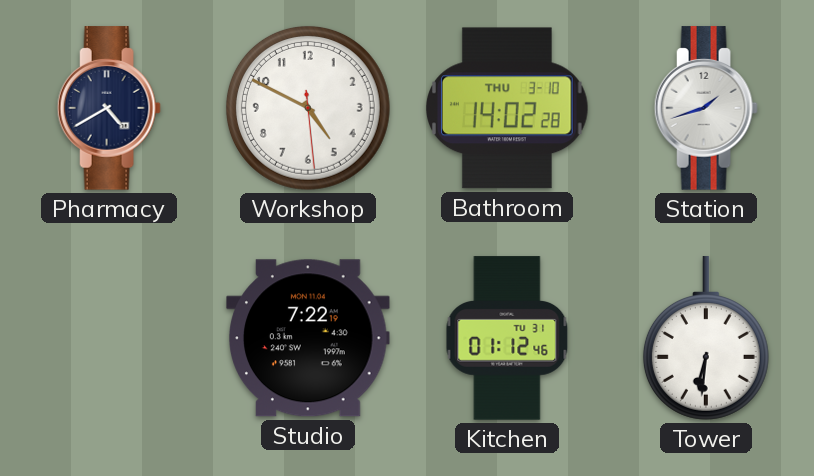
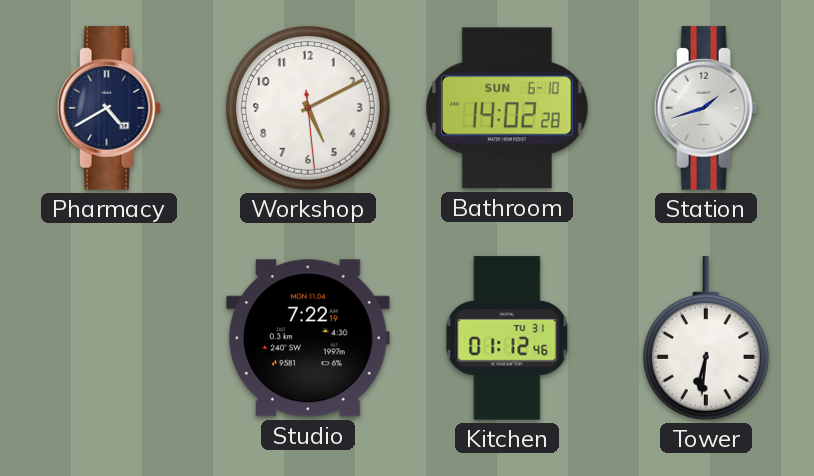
Workshop: 4:49 -> 5:10
Bathroom date: THU 3-10 -> SUN 6-10
